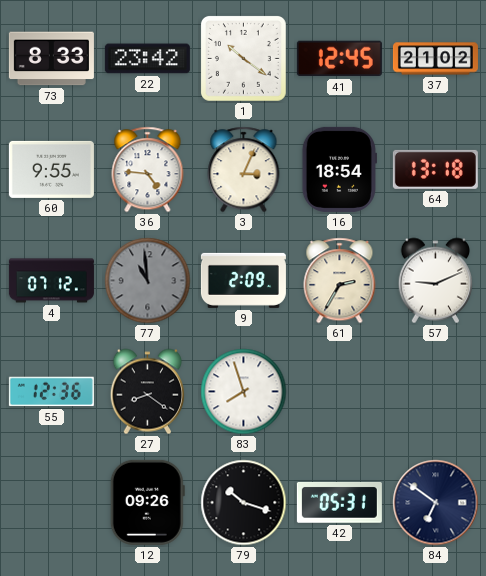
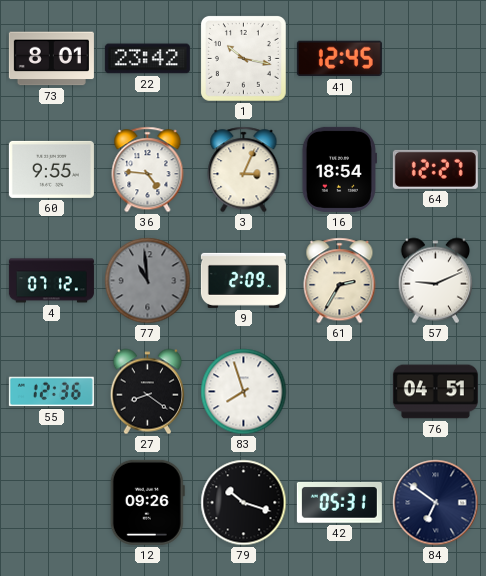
73: 8:33 -> 8:01
1: 10:21 -> 10:17
37: 21:02 -> none
64: 13:18 -> 12:27
76: none -> 04:51
